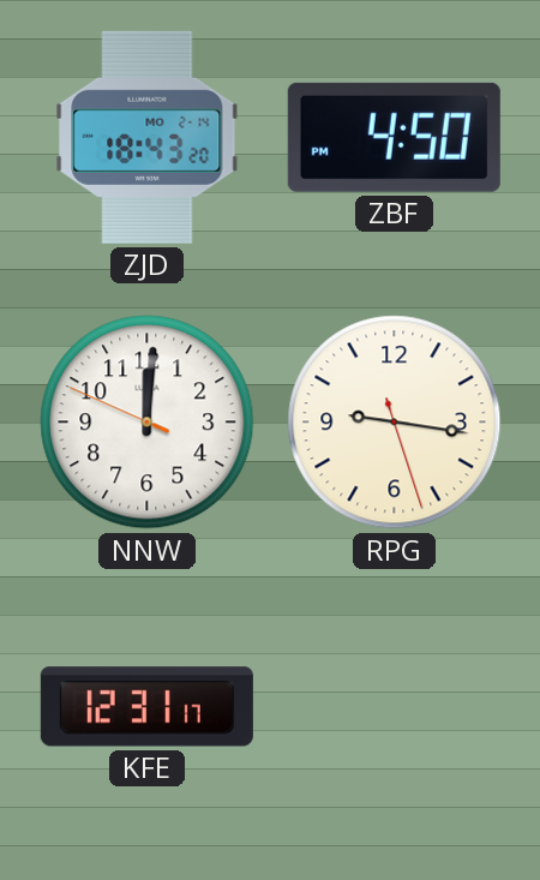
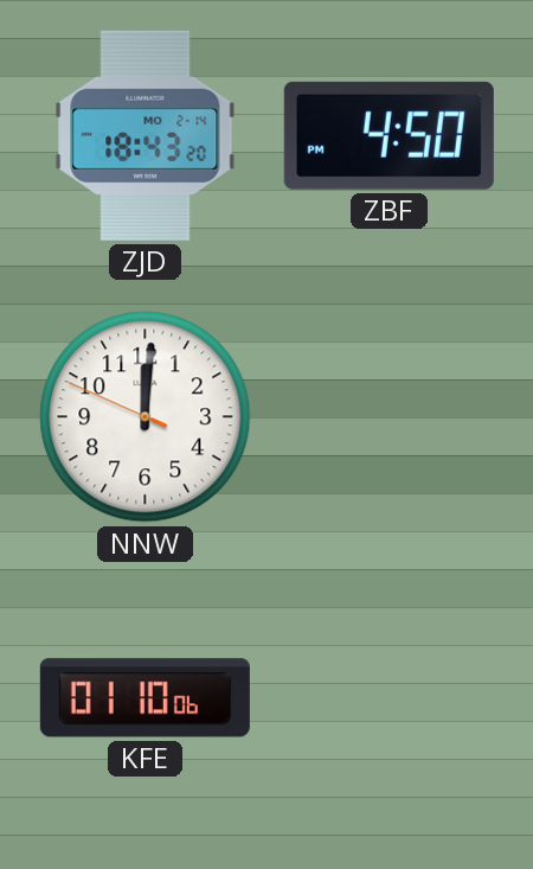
RPG: 9:16 -> none
KFE: 12:31 -> 01:10
